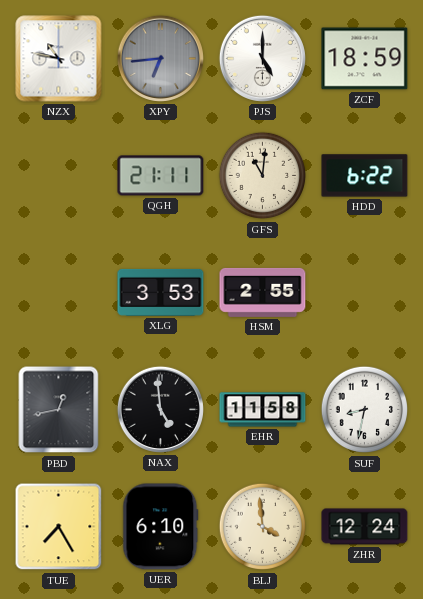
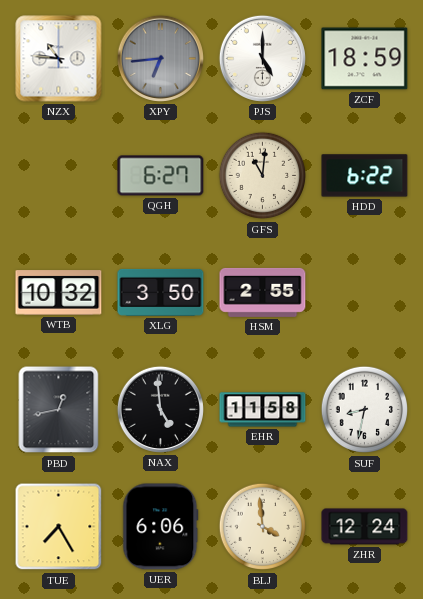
NZX: 10:47 -> 10:46
QGH: 21:11 -> 6:27
WTB: none -> 10:32
XLG: 3:53 -> 3:50
UER: 6:10 -> 6:06
